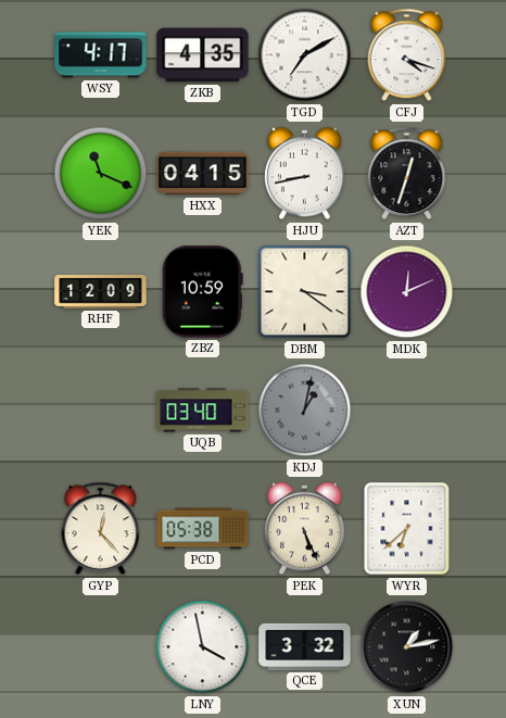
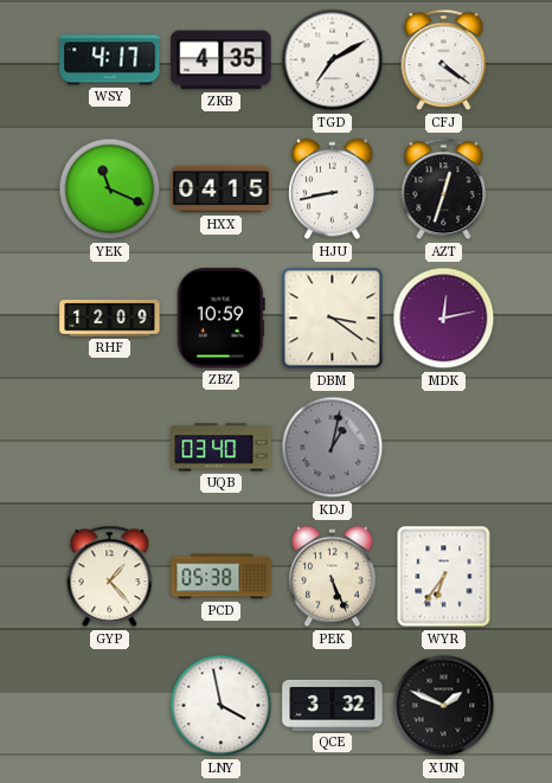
CFJ: 4:18 -> 4:21
MDK: 12:11 -> 12:13
GYP: 12:23 -> 1:23
WYR: 6:38 -> 6:36
XUN: 1:13 -> 1:49
